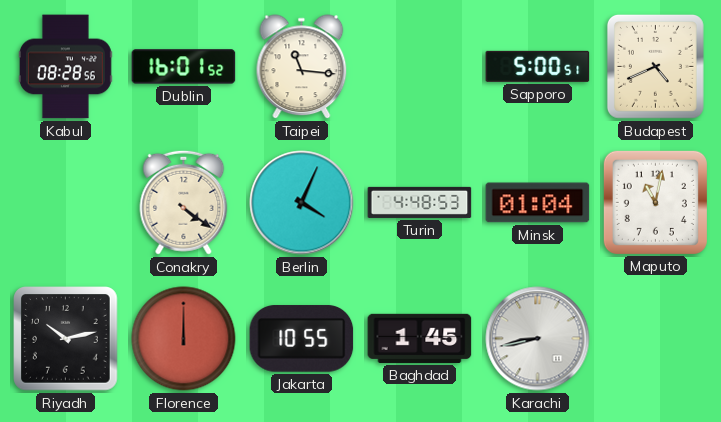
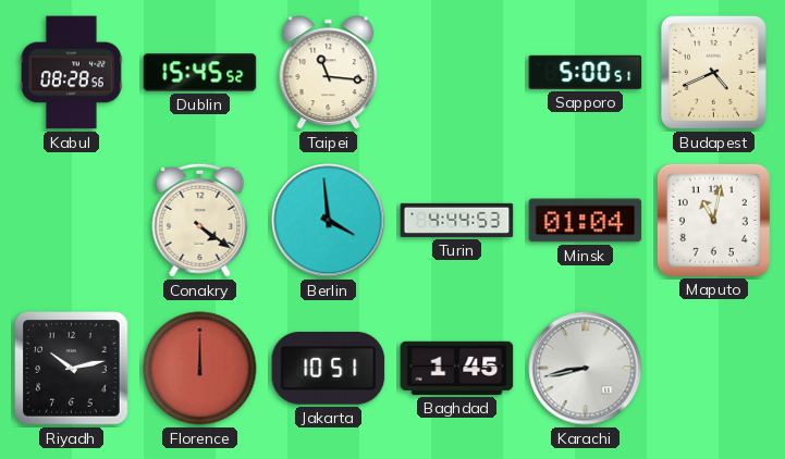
Dublin: 16:01 -> 15:45
Berlin: 4:04 -> 3:59
Turin: 4:48 -> 4:44
Jakarta: 10:55 -> 10:51
